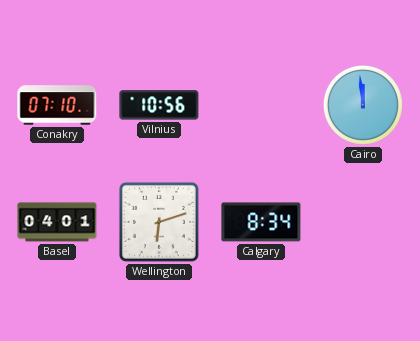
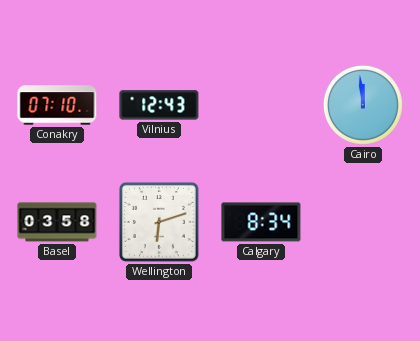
Vilnius: 10:56 -> 12:43
Basel: 04:01 -> 03:58
